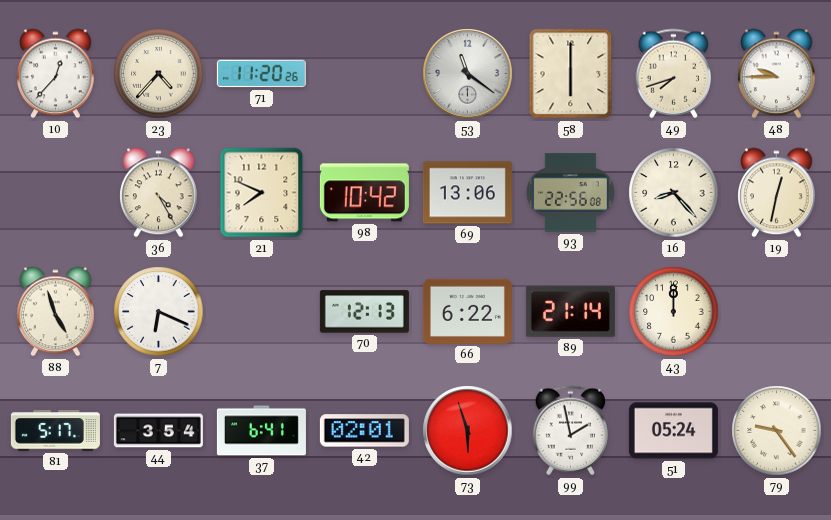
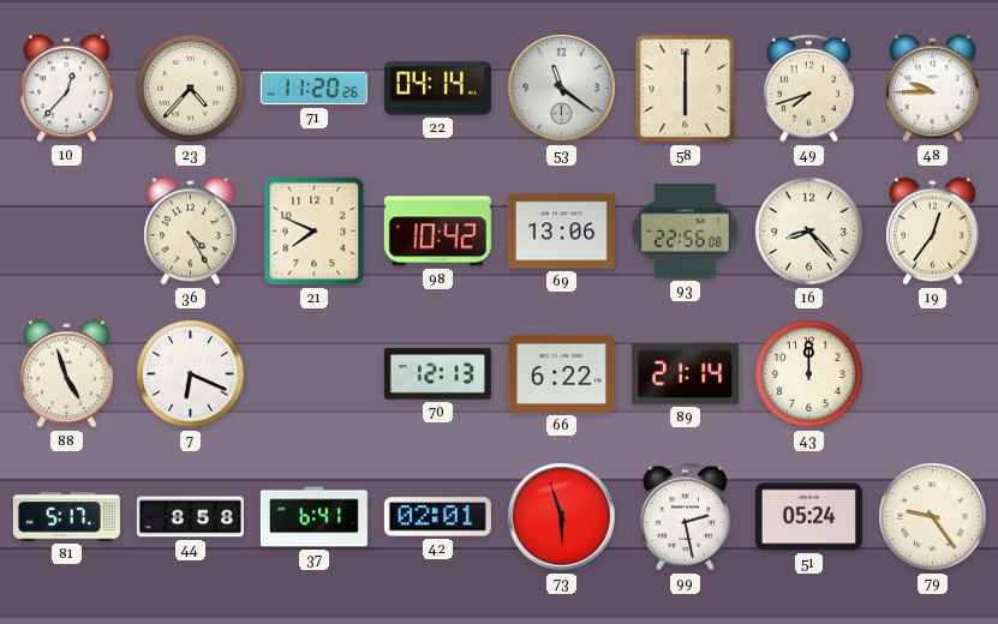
22: none -> 04:14
19: 12:32 -> 12:36
44: 3:54 -> 8:58
99: 1:58 -> 2:28
